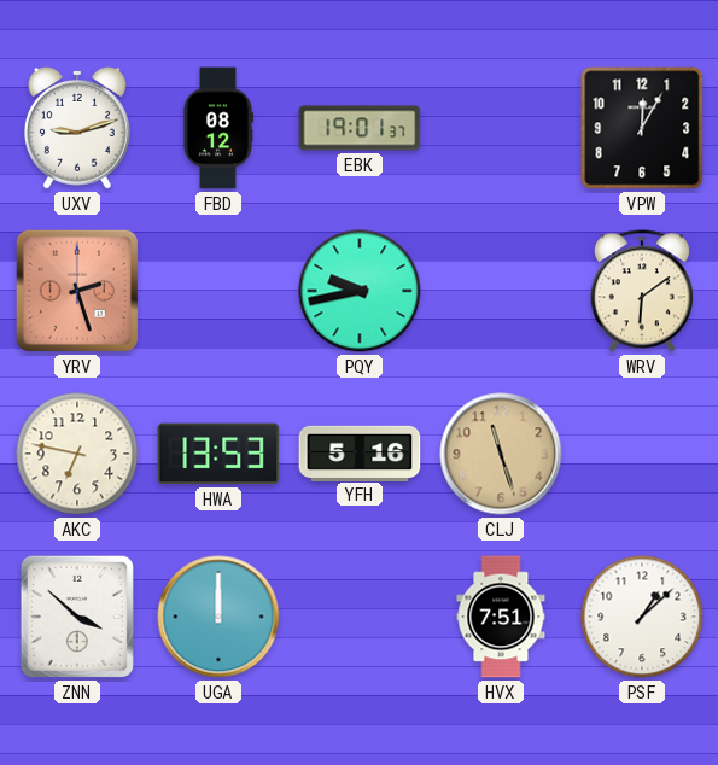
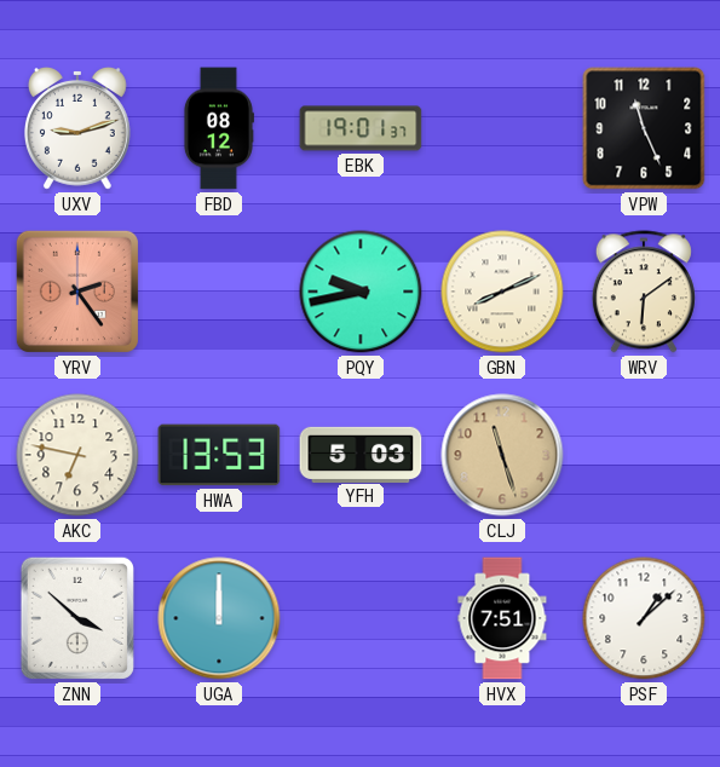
VPW: 12:05 -> 11:26
YRV: 2:27 -> 2:24
GBN: none -> 8:11
YFH: 5:16 -> 5:03
